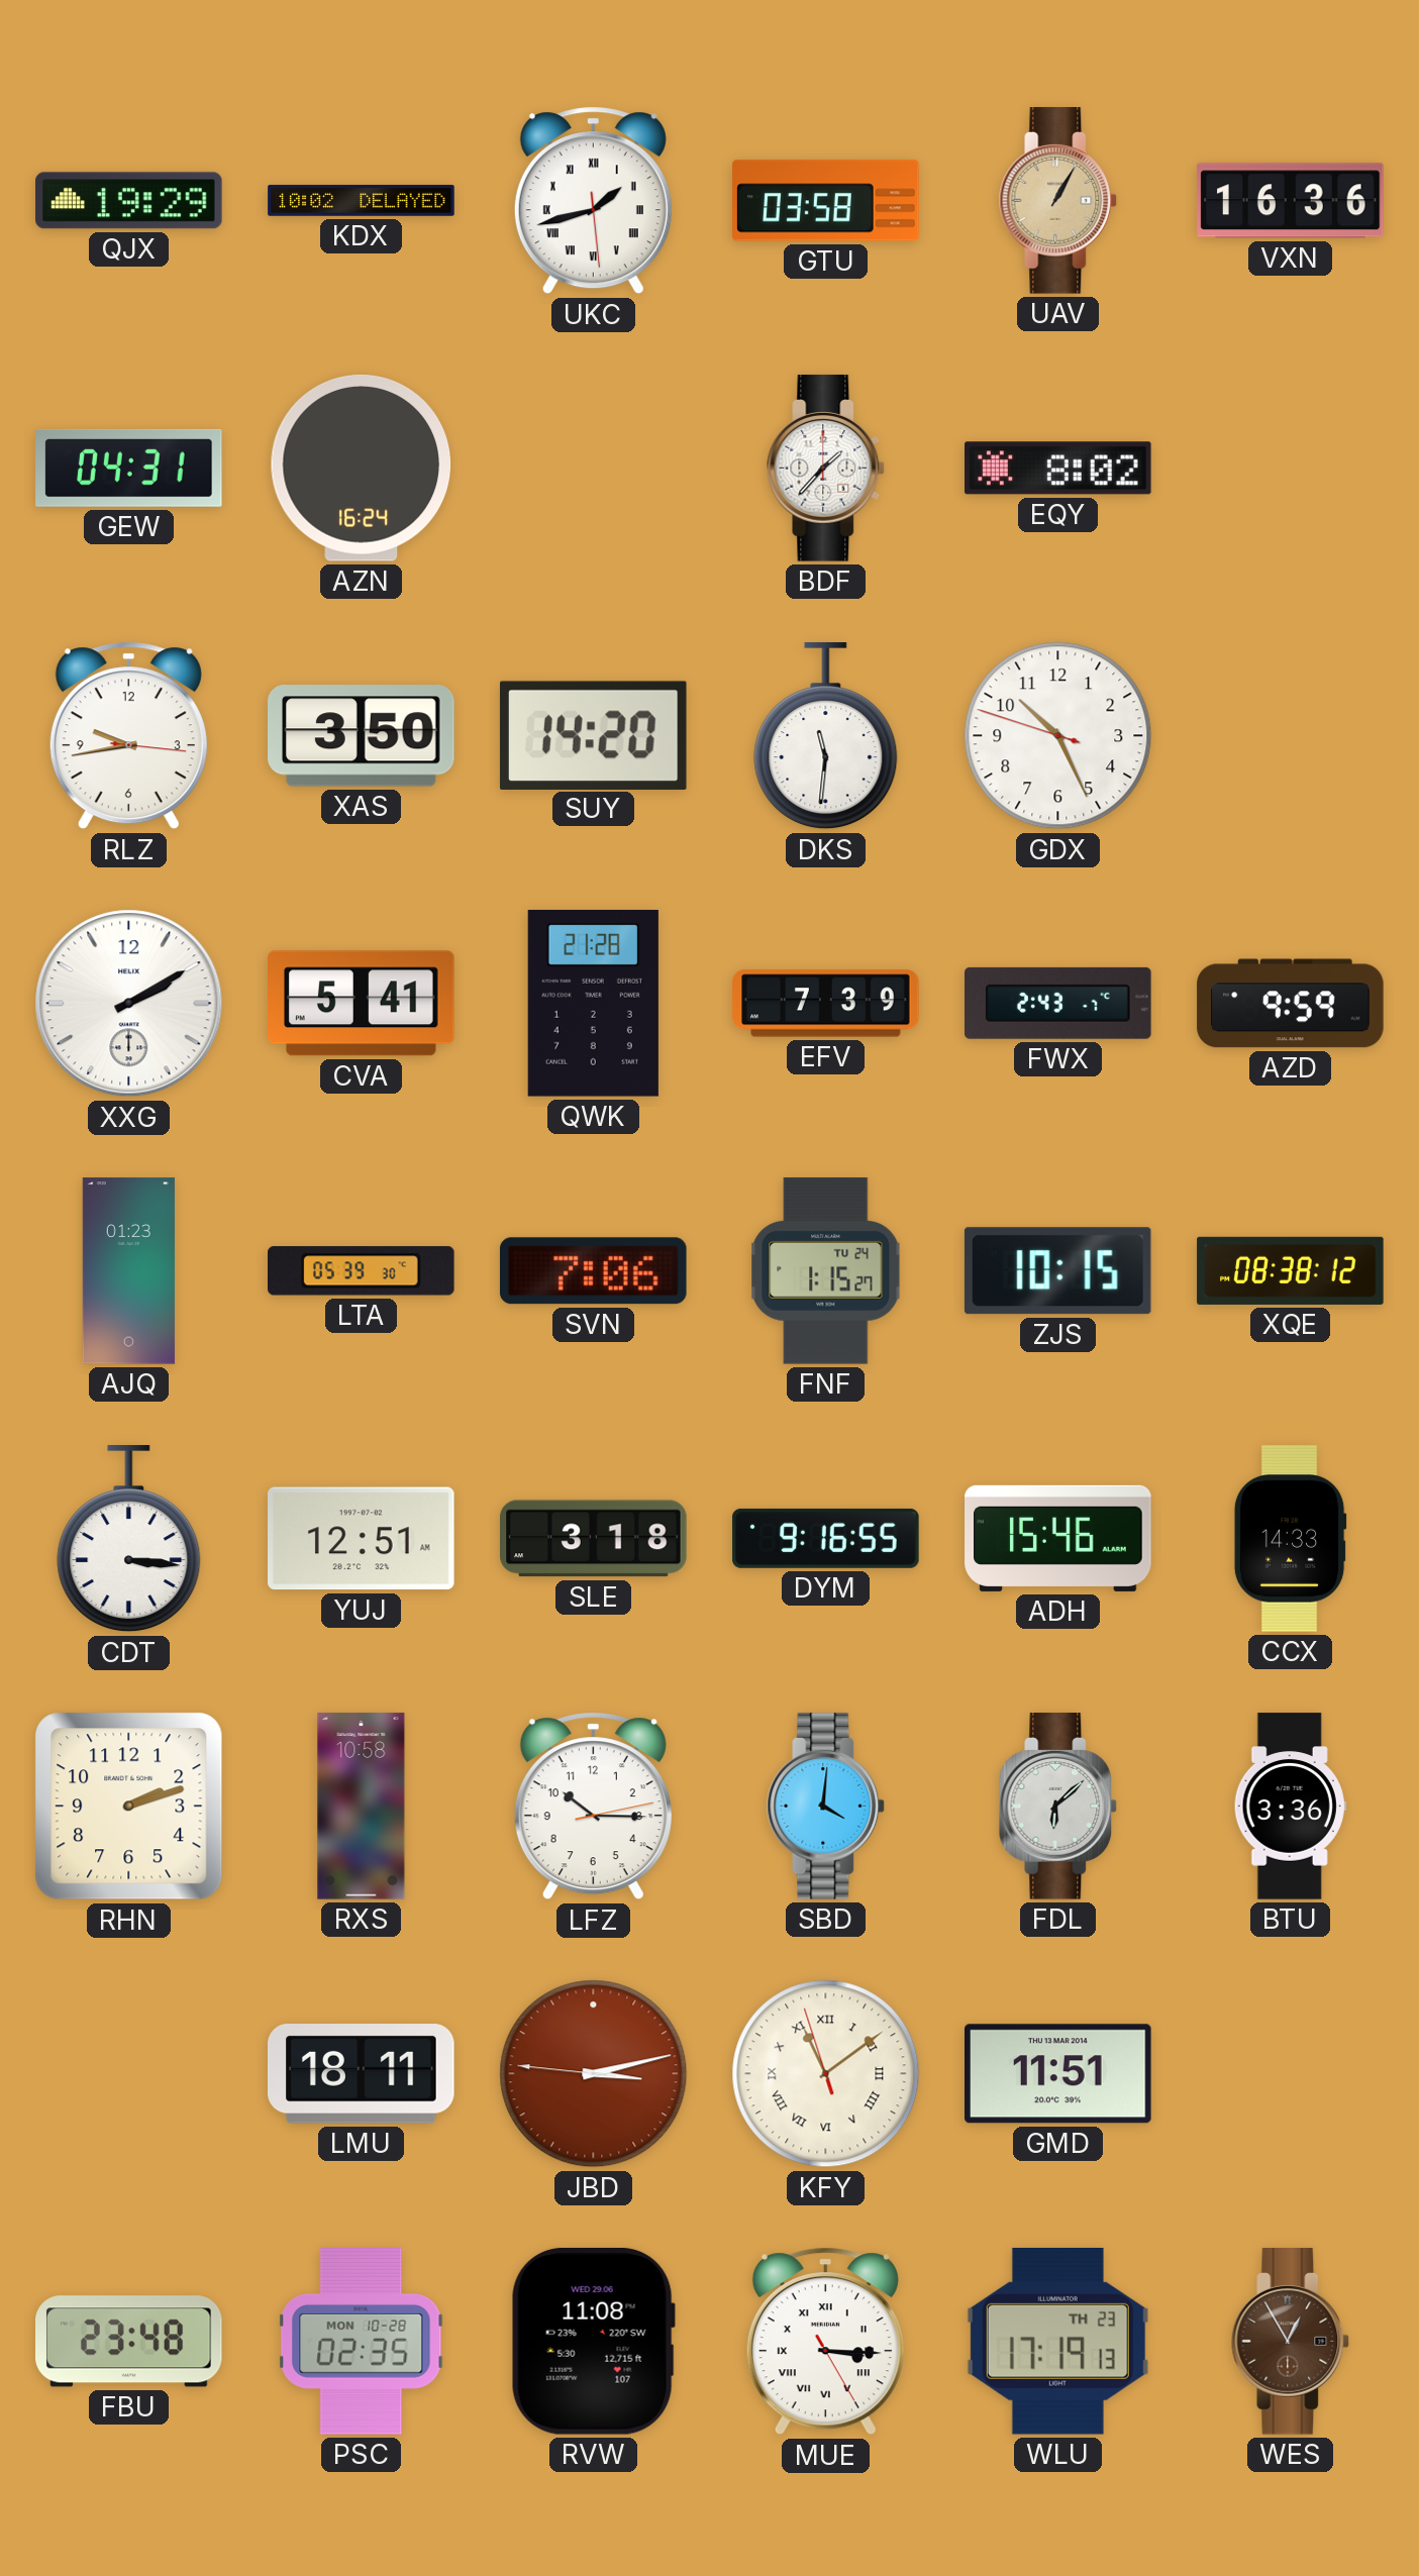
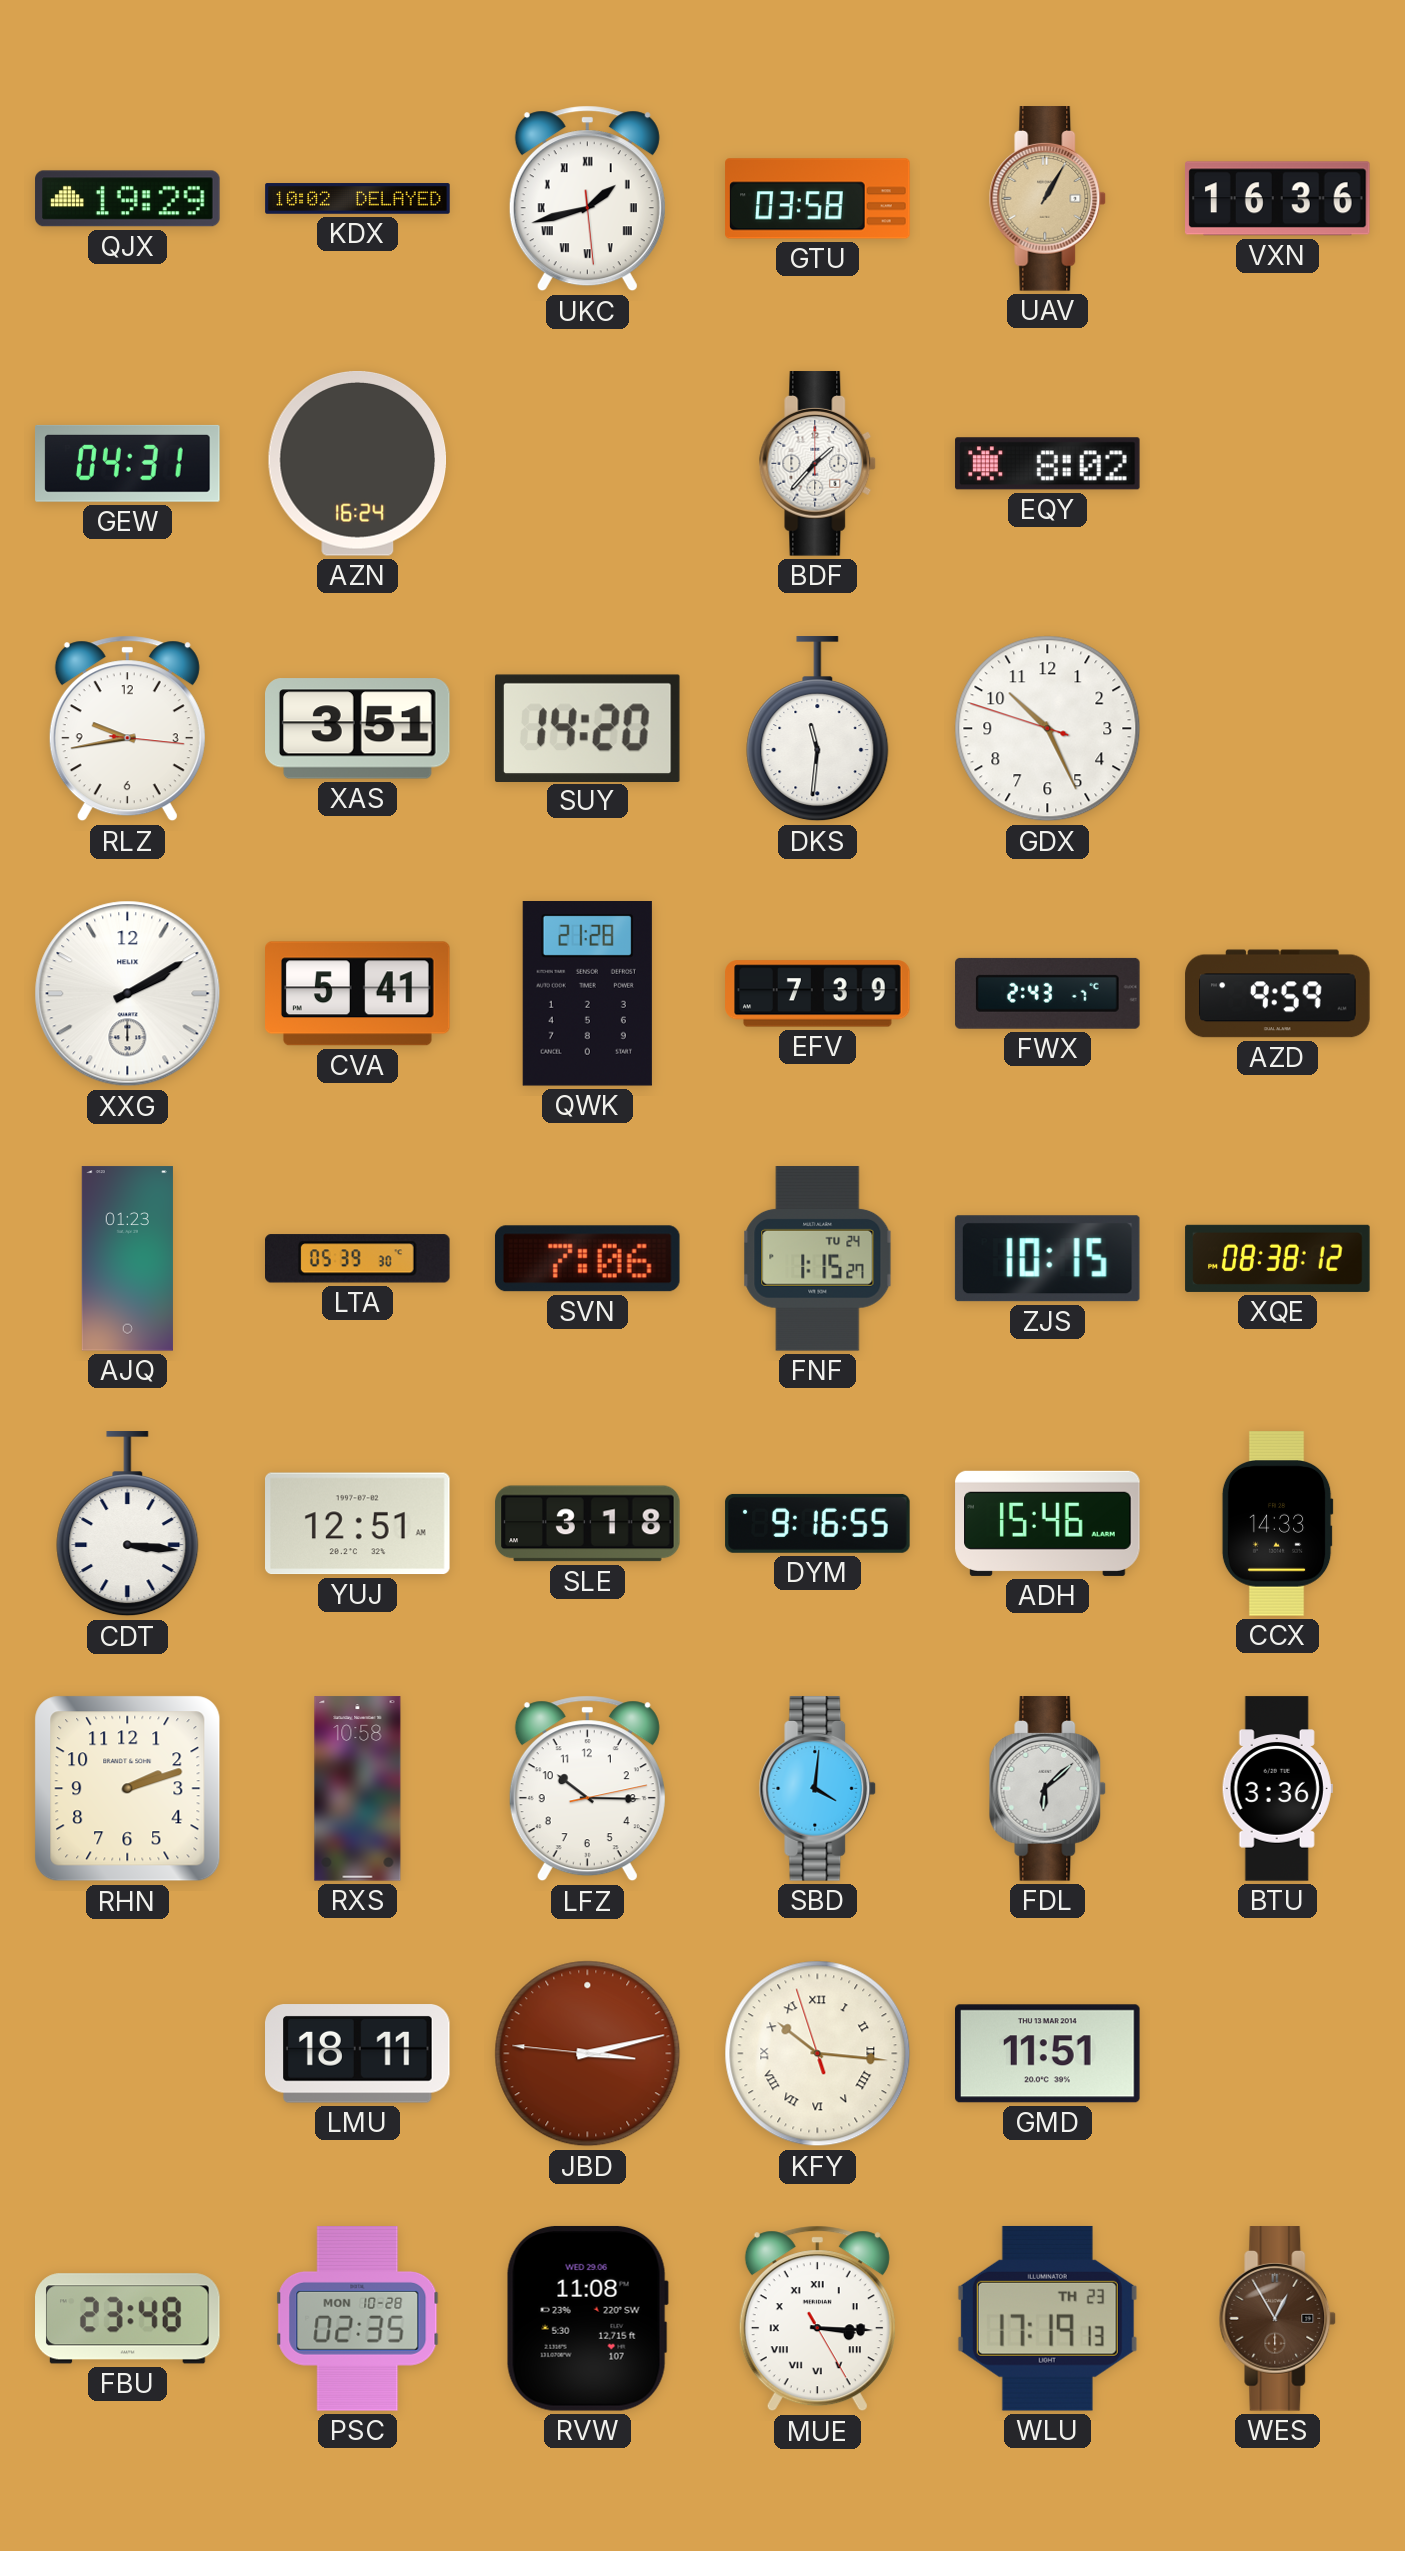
XAS: 3:50 -> 3:51
KFY: 11:08 -> 10:15
